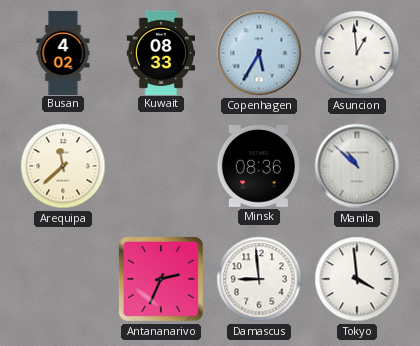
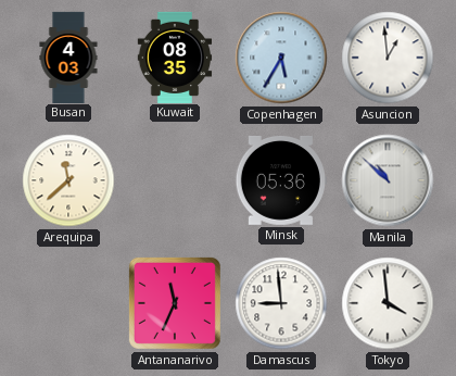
Busan: 4:02 -> 4:03
Kuwait: 08:33 -> 08:35
Minsk: 08:36 -> 05:36
Antananarivo: 2:34 -> 11:34
